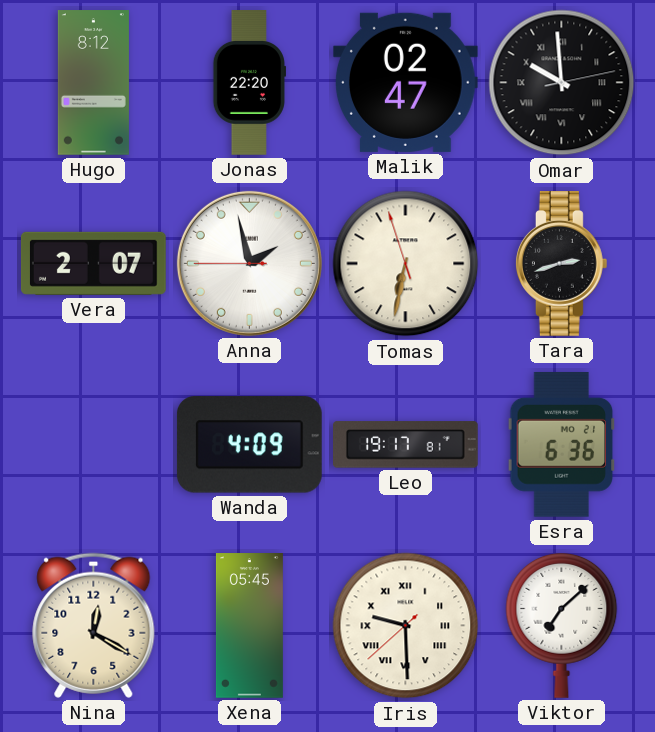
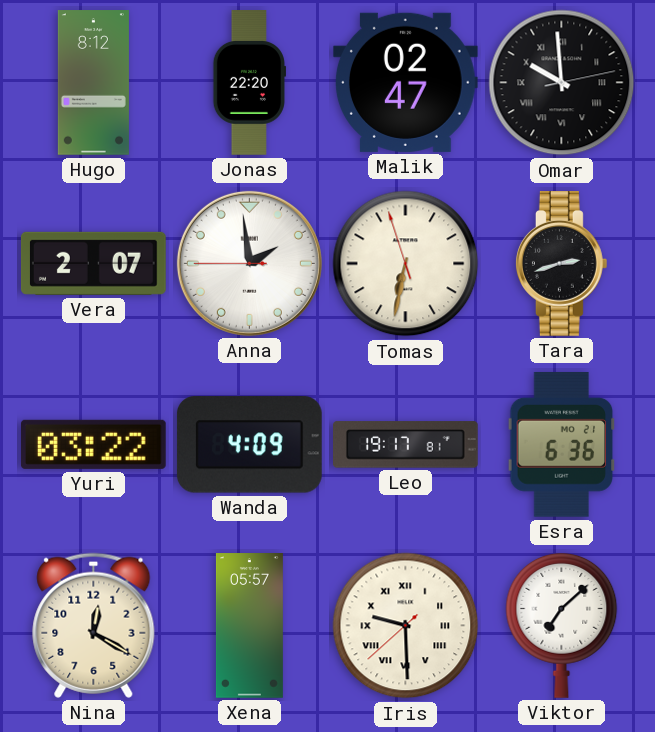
Anna: 1:57 -> 1:58
Yuri: none -> 03:22
Xena: 05:45 -> 05:57
